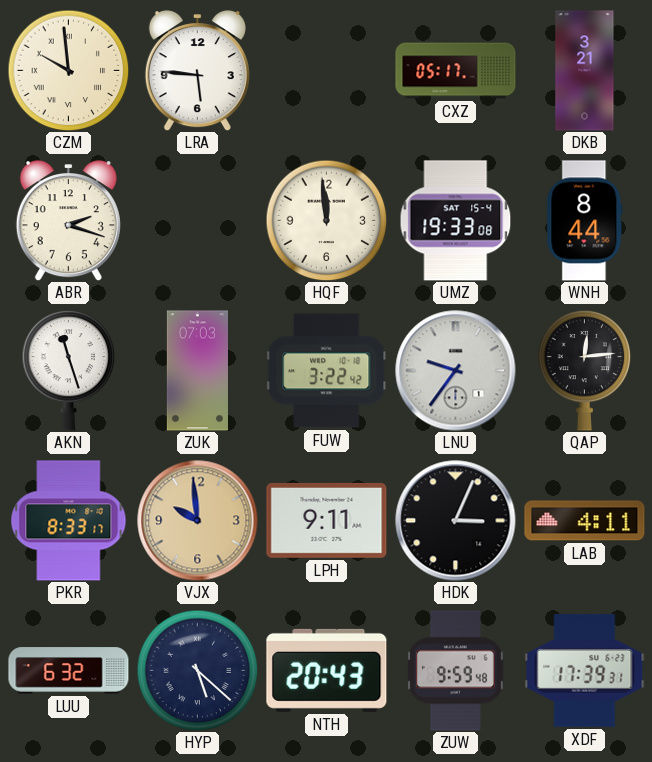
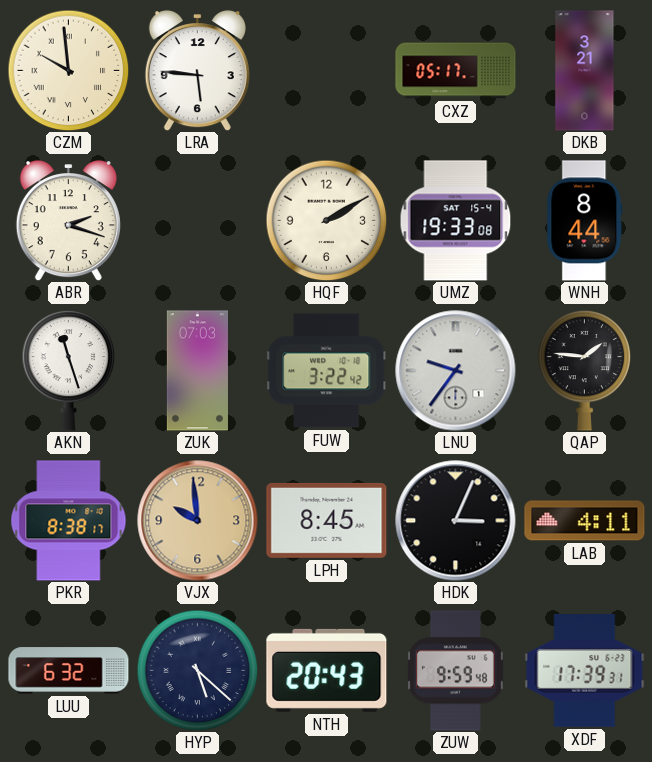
HQF: 11:59 -> 2:10
QAP: 12:14 -> 1:46
PKR: 8:33 -> 8:38
LPH: 9:11 -> 8:45
